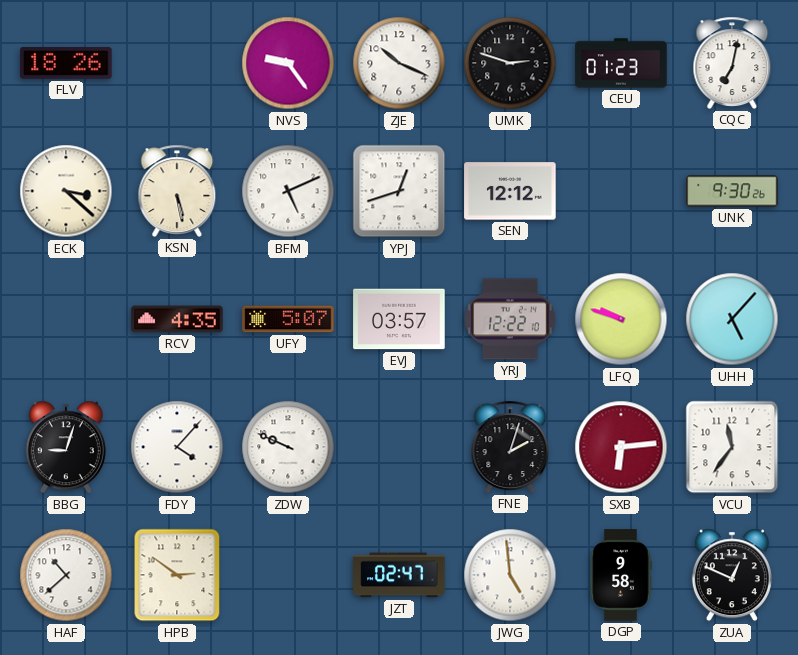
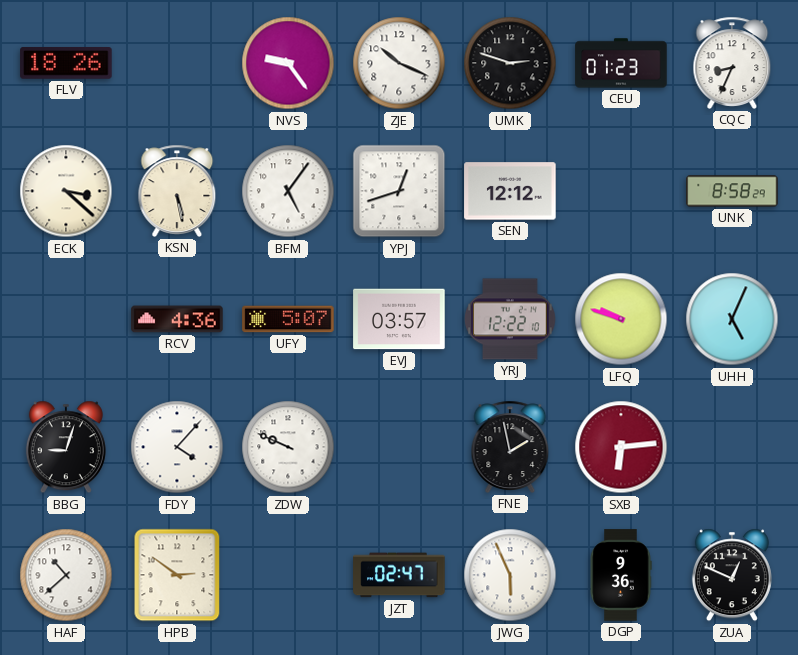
CQC: 7:02 -> 8:34
BFM: 5:11 -> 5:06
UNK: 9:30 -> 8:58
RCV: 4:35 -> 4:36
UHH: 5:07 -> 5:04
FNE: 2:03 -> 1:58
VCU: 11:36 -> none
JWG: 4:59 -> 5:56
DGP: 9:58 -> 9:36
